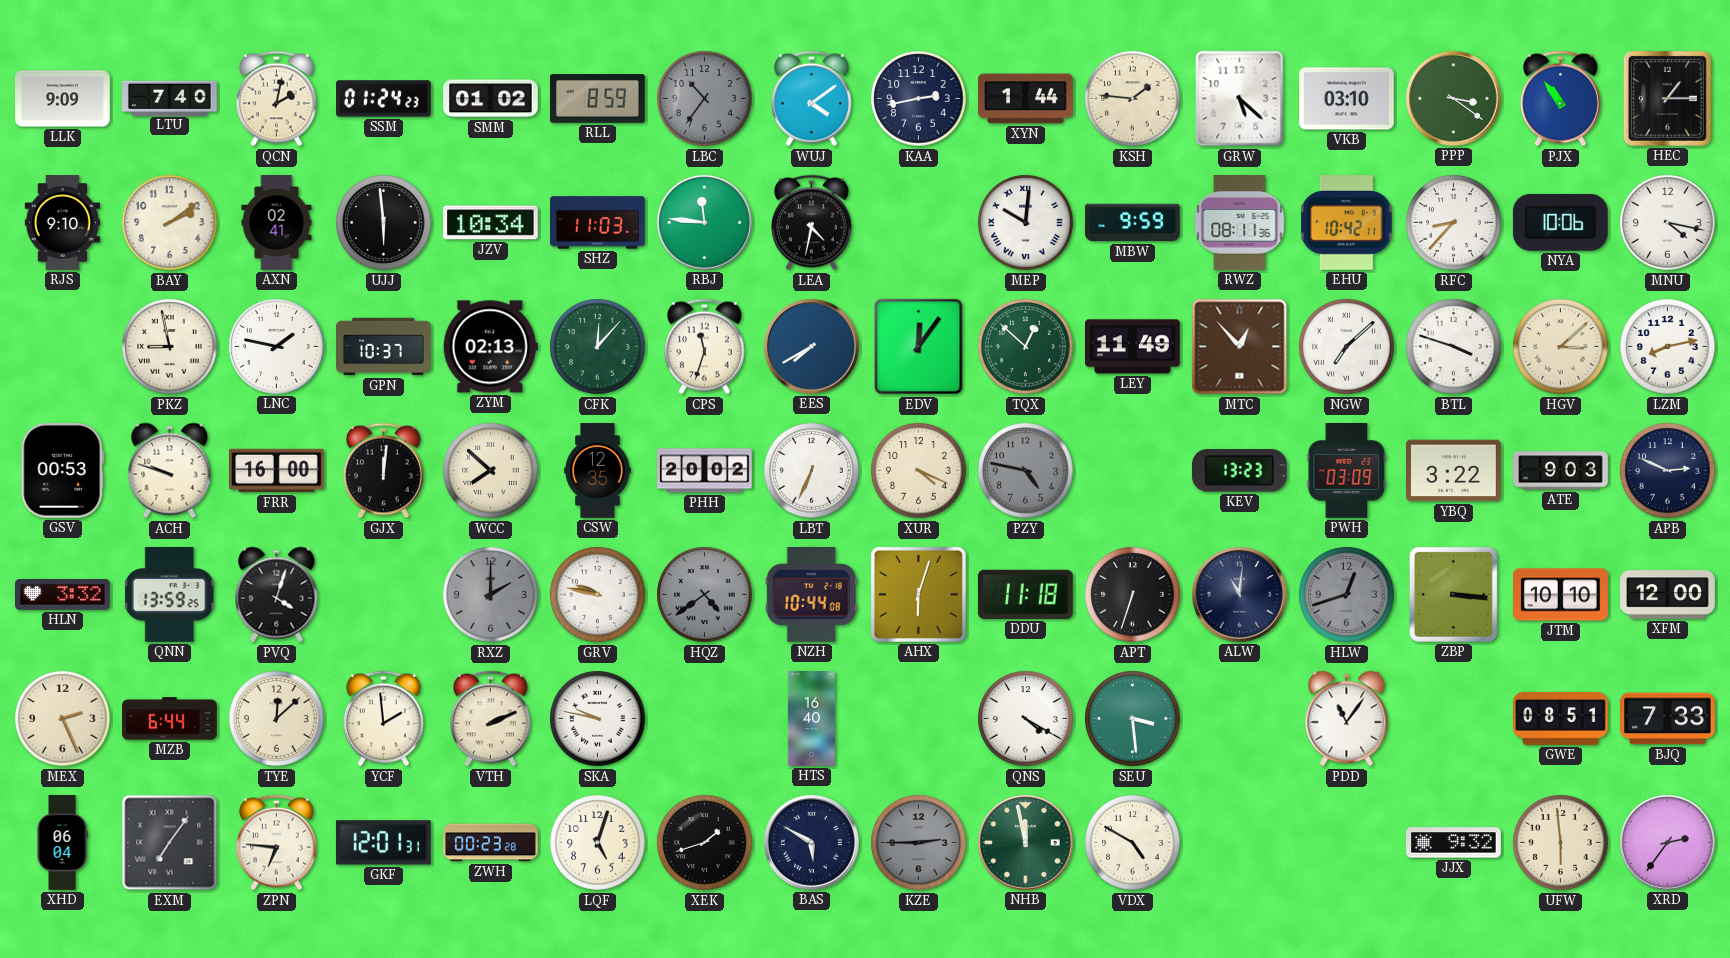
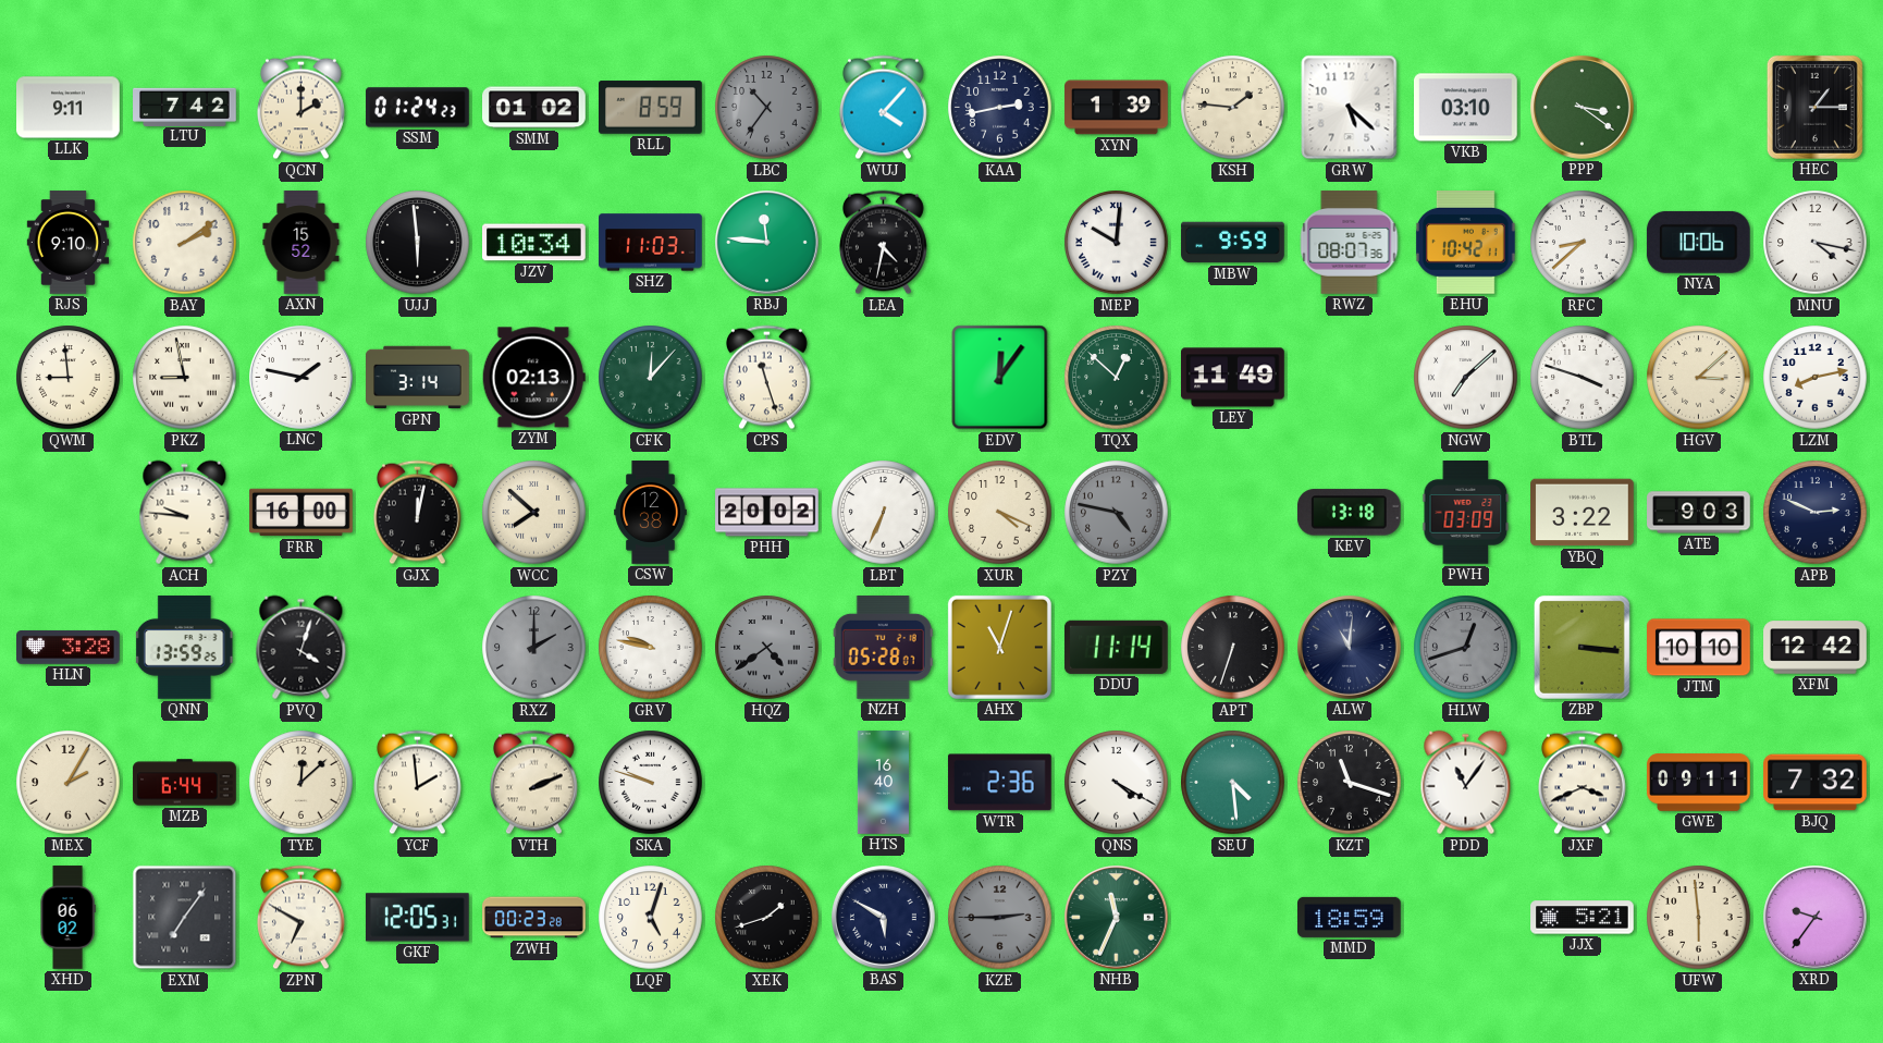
LLK: 9:09 -> 9:11
LTU: 7:40 -> 7:42
QCN: 2:02 -> 2:00
WUJ: 4:09 -> 4:07
XYN: 1:44 -> 1:39
PJX: 10:54 -> none
AXN: 02:41 -> 15:52
RWZ: 08:11 -> 08:07
RFC: 8:37 -> 8:38
QWM: none -> 8:59
GPN: 10:37 -> 3:14
CPS: 11:33 -> 11:27
EES: 7:40 -> none
MTC: 12:53 -> none
GSV: 00:53 -> none
ACH: 9:48 -> 9:46
GJX: 12:01 -> 12:02
CSW: 12:35 -> 12:38
KEV: 13:23 -> 13:18
HLN: 3:32 -> 3:28
NZH: 10:44 -> 05:28
AHX: 6:03 -> 11:03
DDU: 11:18 -> 11:14
XFM: 12:00 -> 12:42
MEX: 2:26 -> 2:05
SKA: 9:47 -> 9:48
WTR: none -> 2:36
SEU: 3:29 -> 4:29
KZT: none -> 11:18
JXF: none -> 3:41
GWE: 08:51 -> 09:11
BJQ: 7:33 -> 7:32
XHD: 06:04 -> 06:02
ZPN: 6:46 -> 6:50
GKF: 12:01 -> 12:05
NHB: 11:58 -> 11:34
VDX: 4:50 -> none
MMD: none -> 18:59
JJX: 9:32 -> 5:21
XRD: 2:36 -> 9:36
